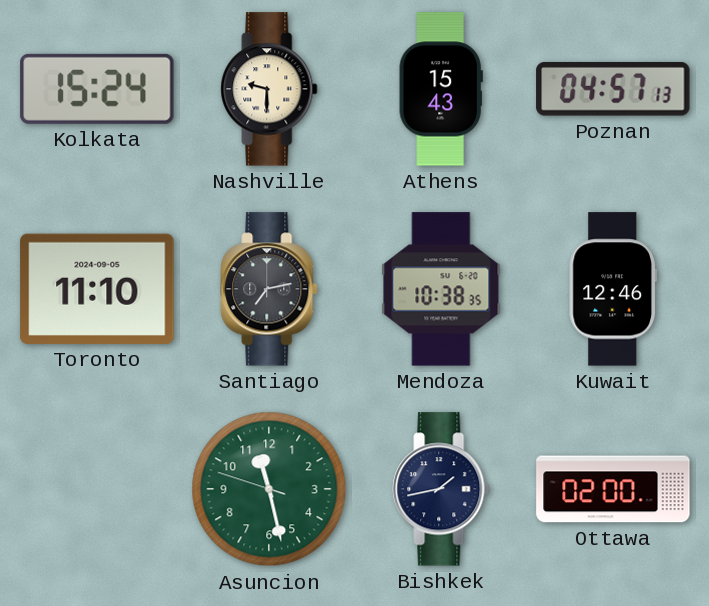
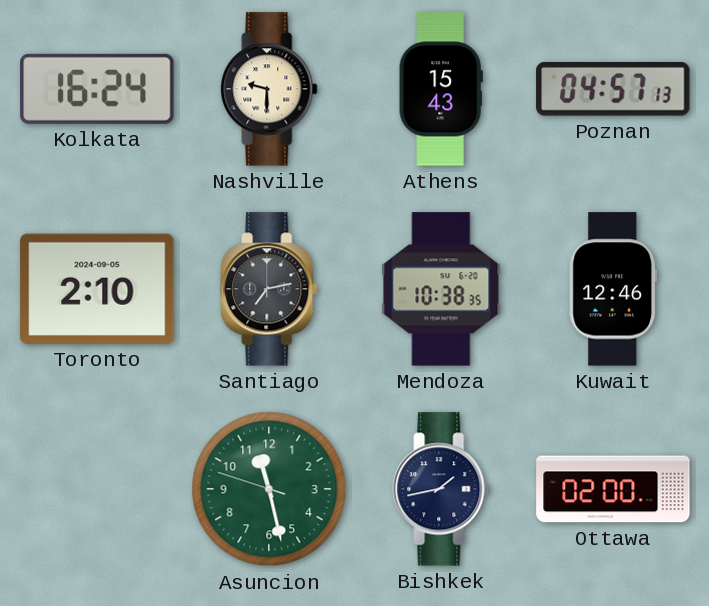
Kolkata: 15:24 -> 16:24
Toronto: 11:10 -> 2:10
